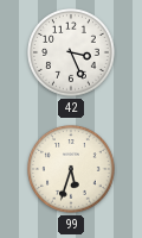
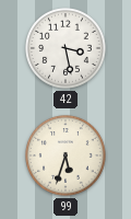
42: 3:26 -> 3:28
